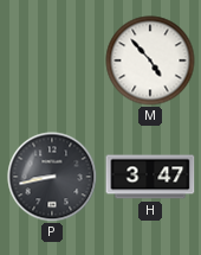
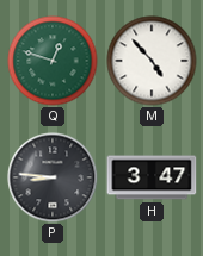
Q: none -> 12:48
P: 8:43 -> 8:46
